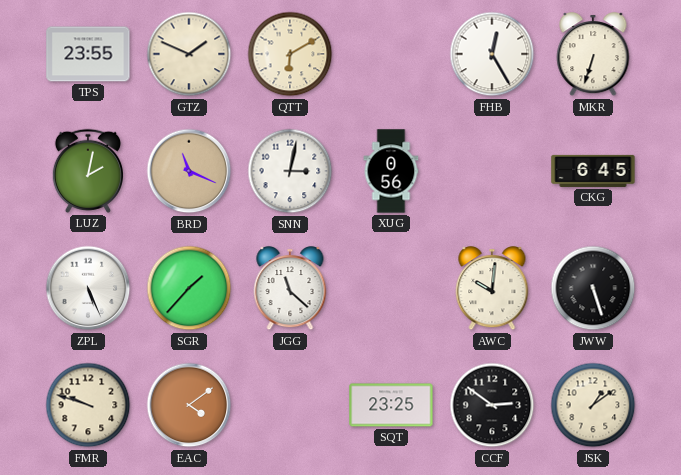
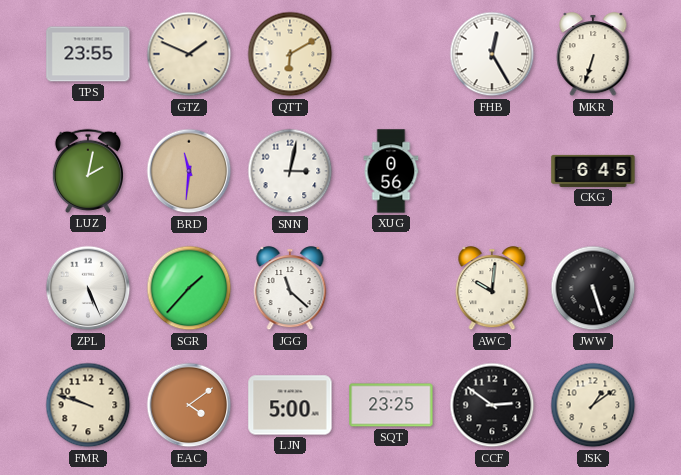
BRD: 11:19 -> 11:31
LJN: none -> 5:00
